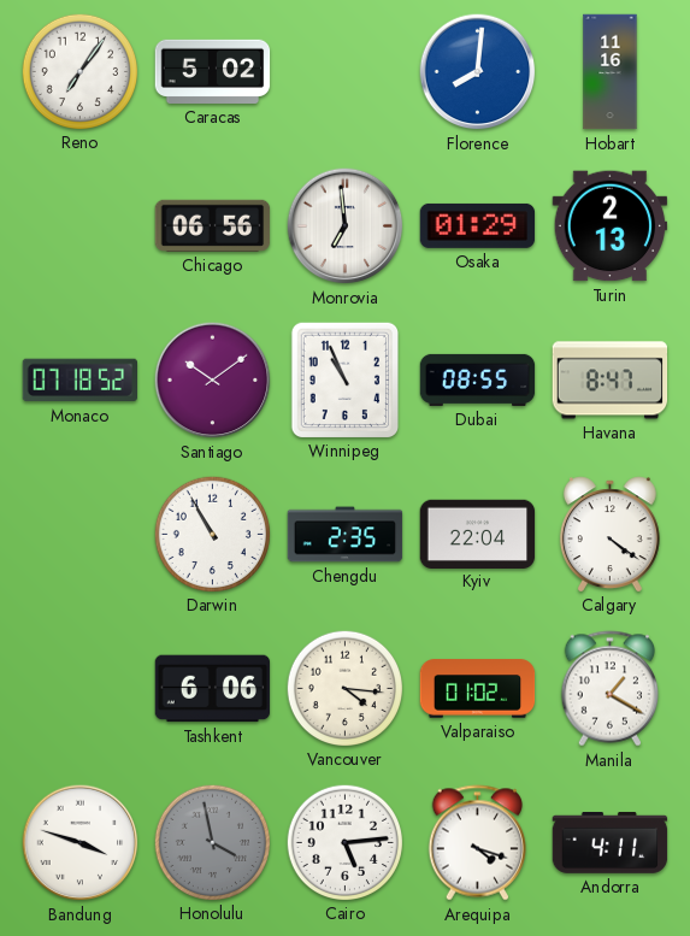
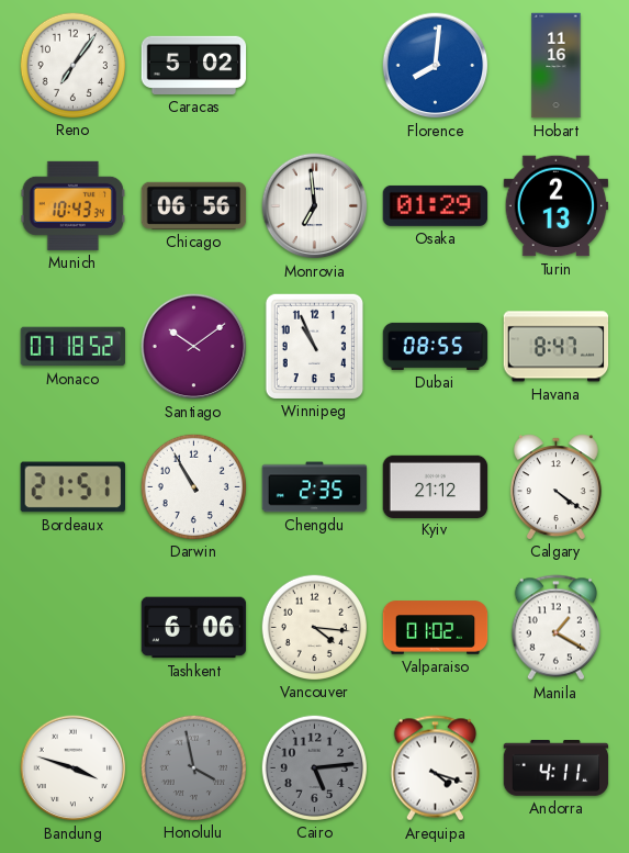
Munich: none -> 10:43
Bordeaux: none -> 21:51
Kyiv: 22:04 -> 21:12
Cairo dial: white -> grey
